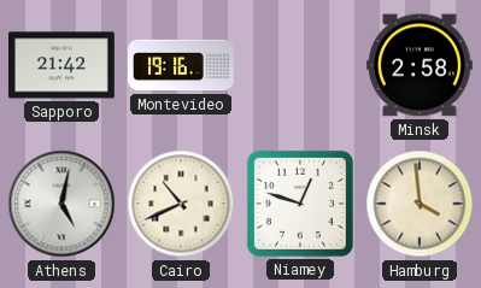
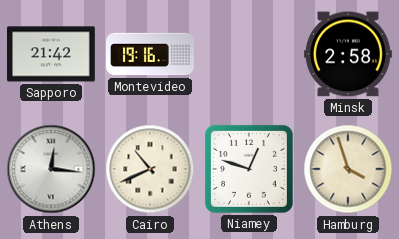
Athens: 5:02 -> 12:16
Hamburg: 3:59 -> 3:57
